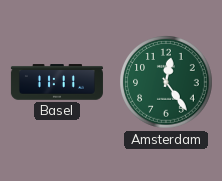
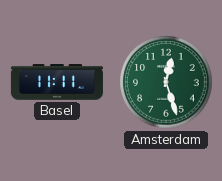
Amsterdam: 12:24 -> 12:27
